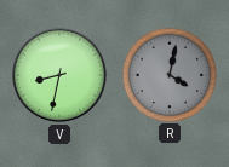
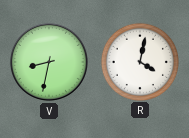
R dial: grey -> white
